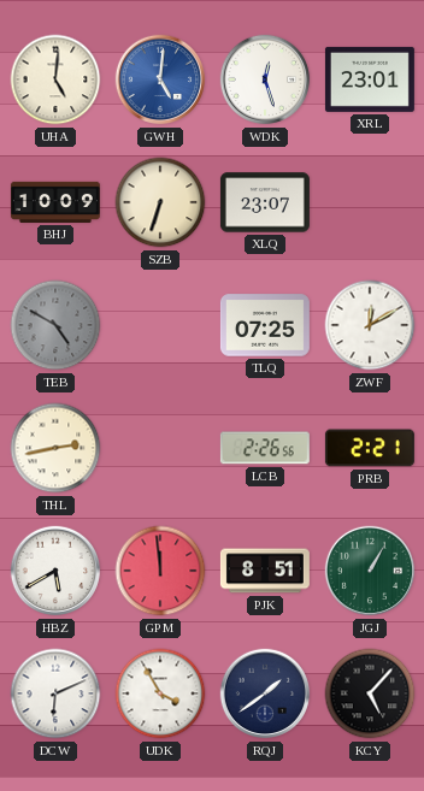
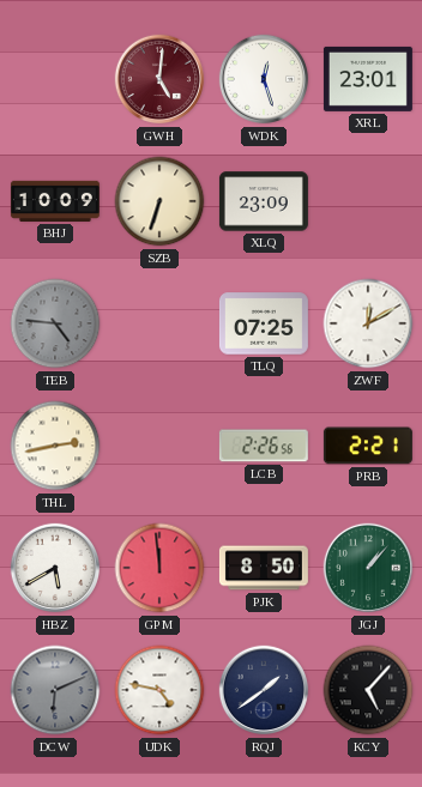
UHA: 5:01 -> none
GWH dial: blue -> burgundy
XLQ: 23:07 -> 23:09
TEB: 4:50 -> 4:46
PJK: 8:51 -> 8:50
JGJ: 1:05 -> 1:07
DCW dial: white -> grey
UDK: 3:55 -> 4:47
